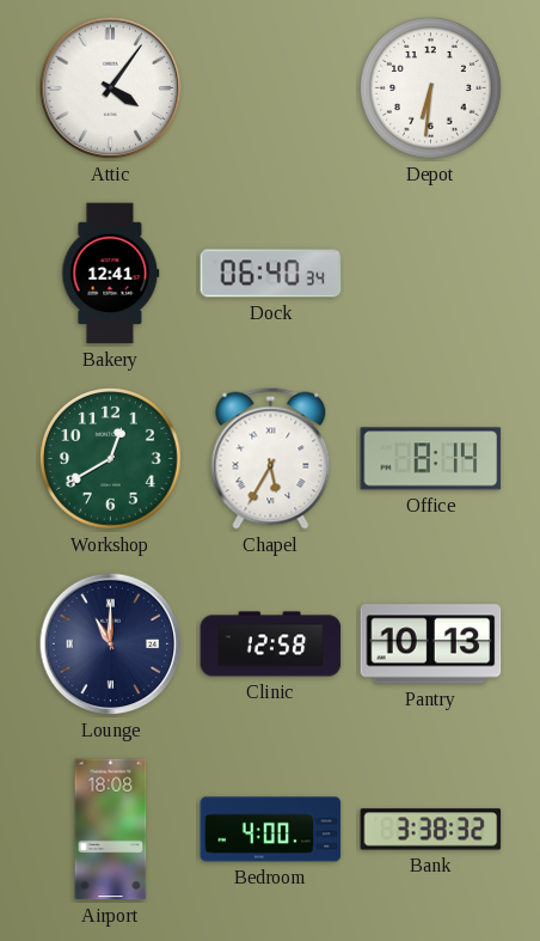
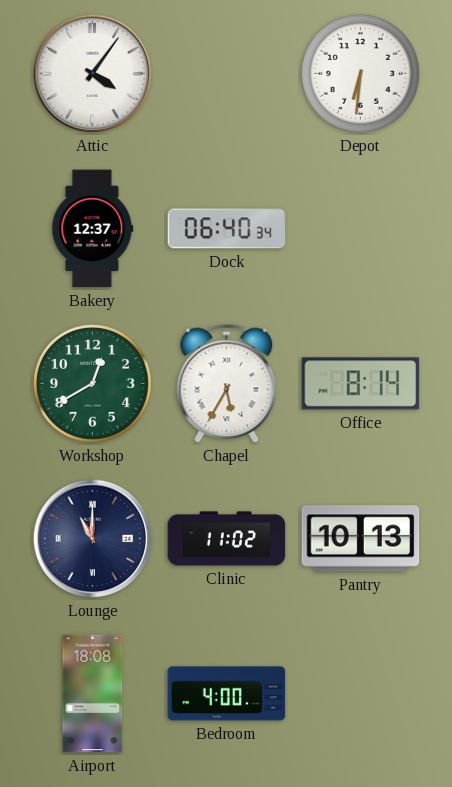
Bakery: 12:41 -> 12:37
Clinic: 12:58 -> 11:02
Bank: 3:38 -> none
